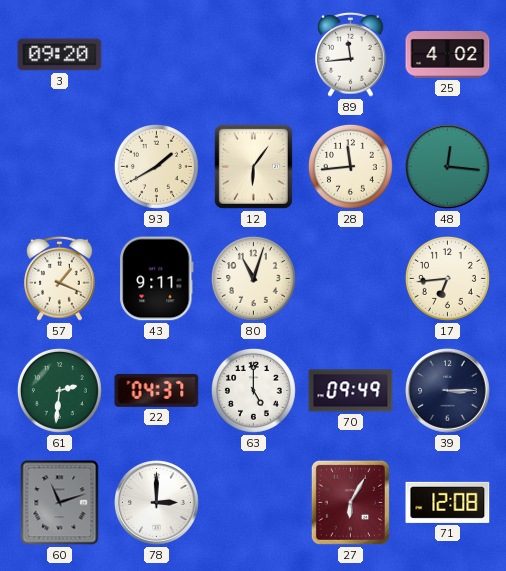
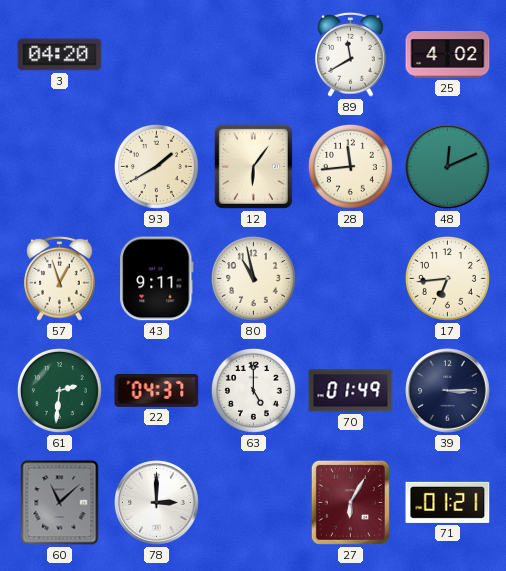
3: 09:20 -> 04:20
89: 11:44 -> 11:40
48: 12:16 -> 12:11
57: 1:19 -> 12:57
80: 11:03 -> 10:58
70: 09:49 -> 01:49
60: 11:12 -> 11:08
71: 12:08 -> 01:21
